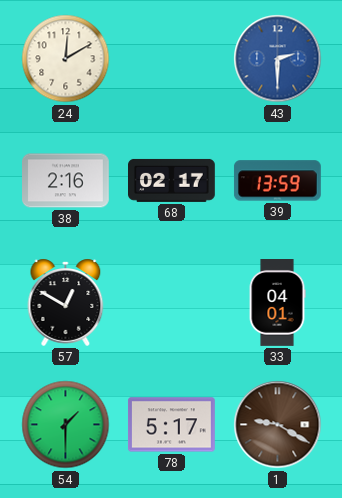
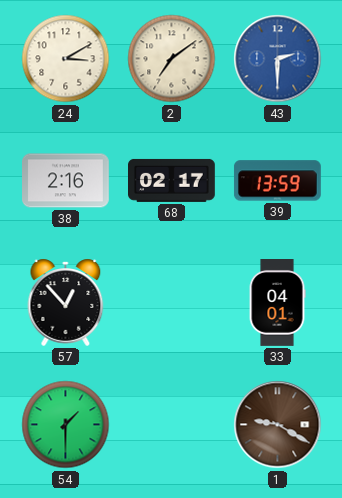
24: 12:10 -> 3:10
2: none -> 7:09
57: 12:50 -> 12:53
78: 5:17 -> none
